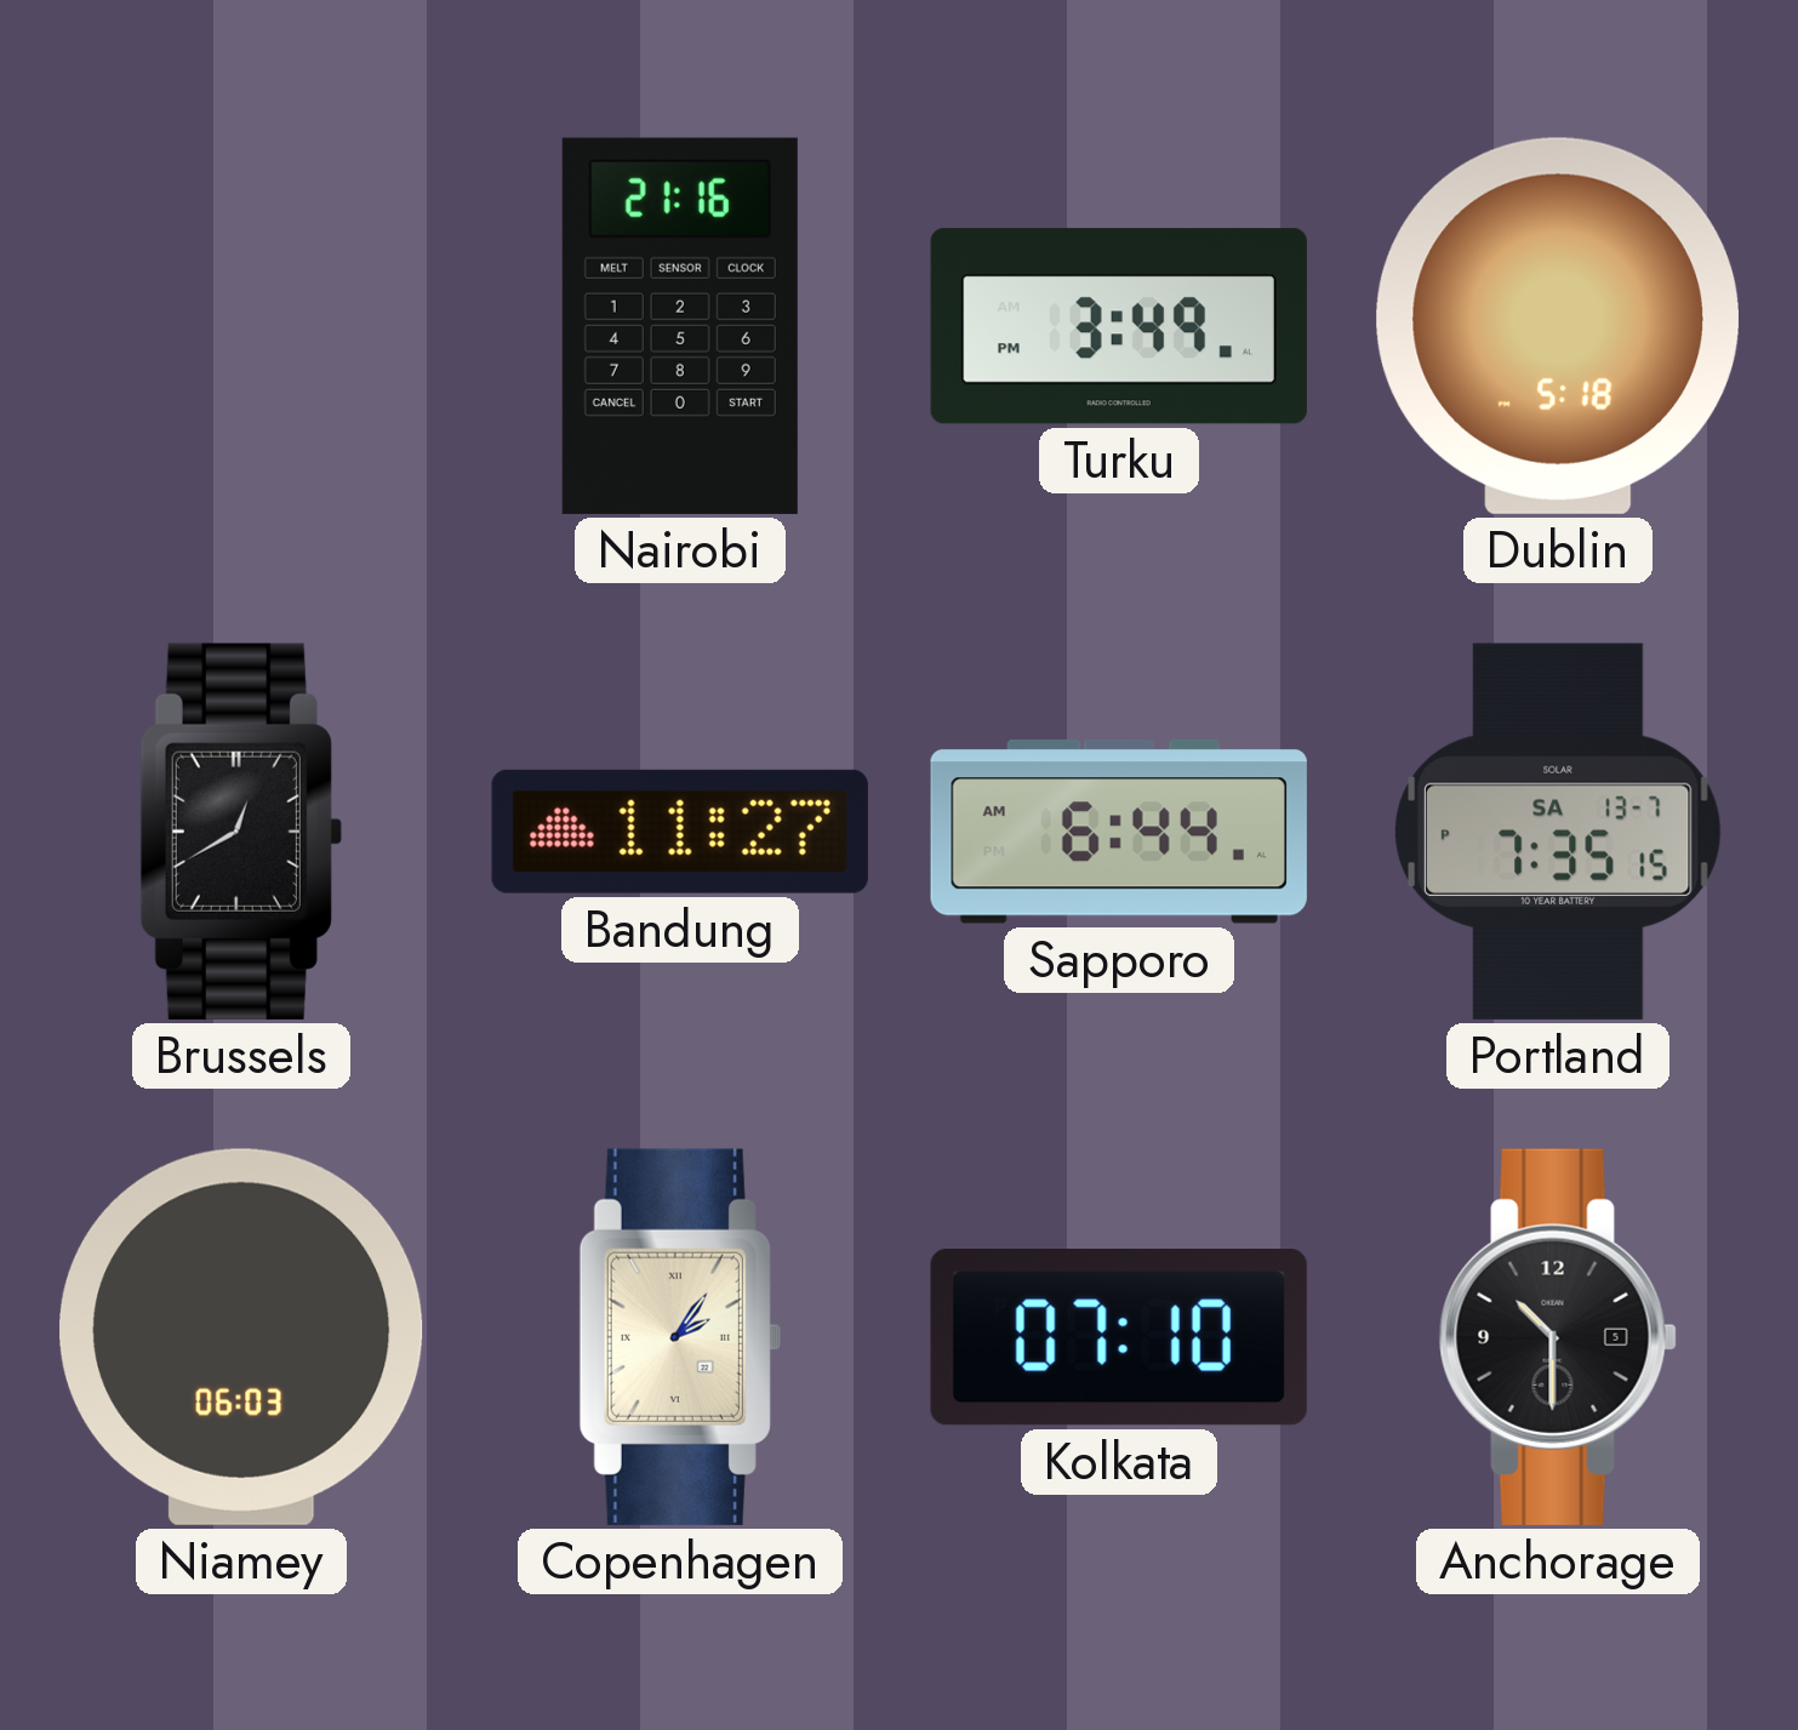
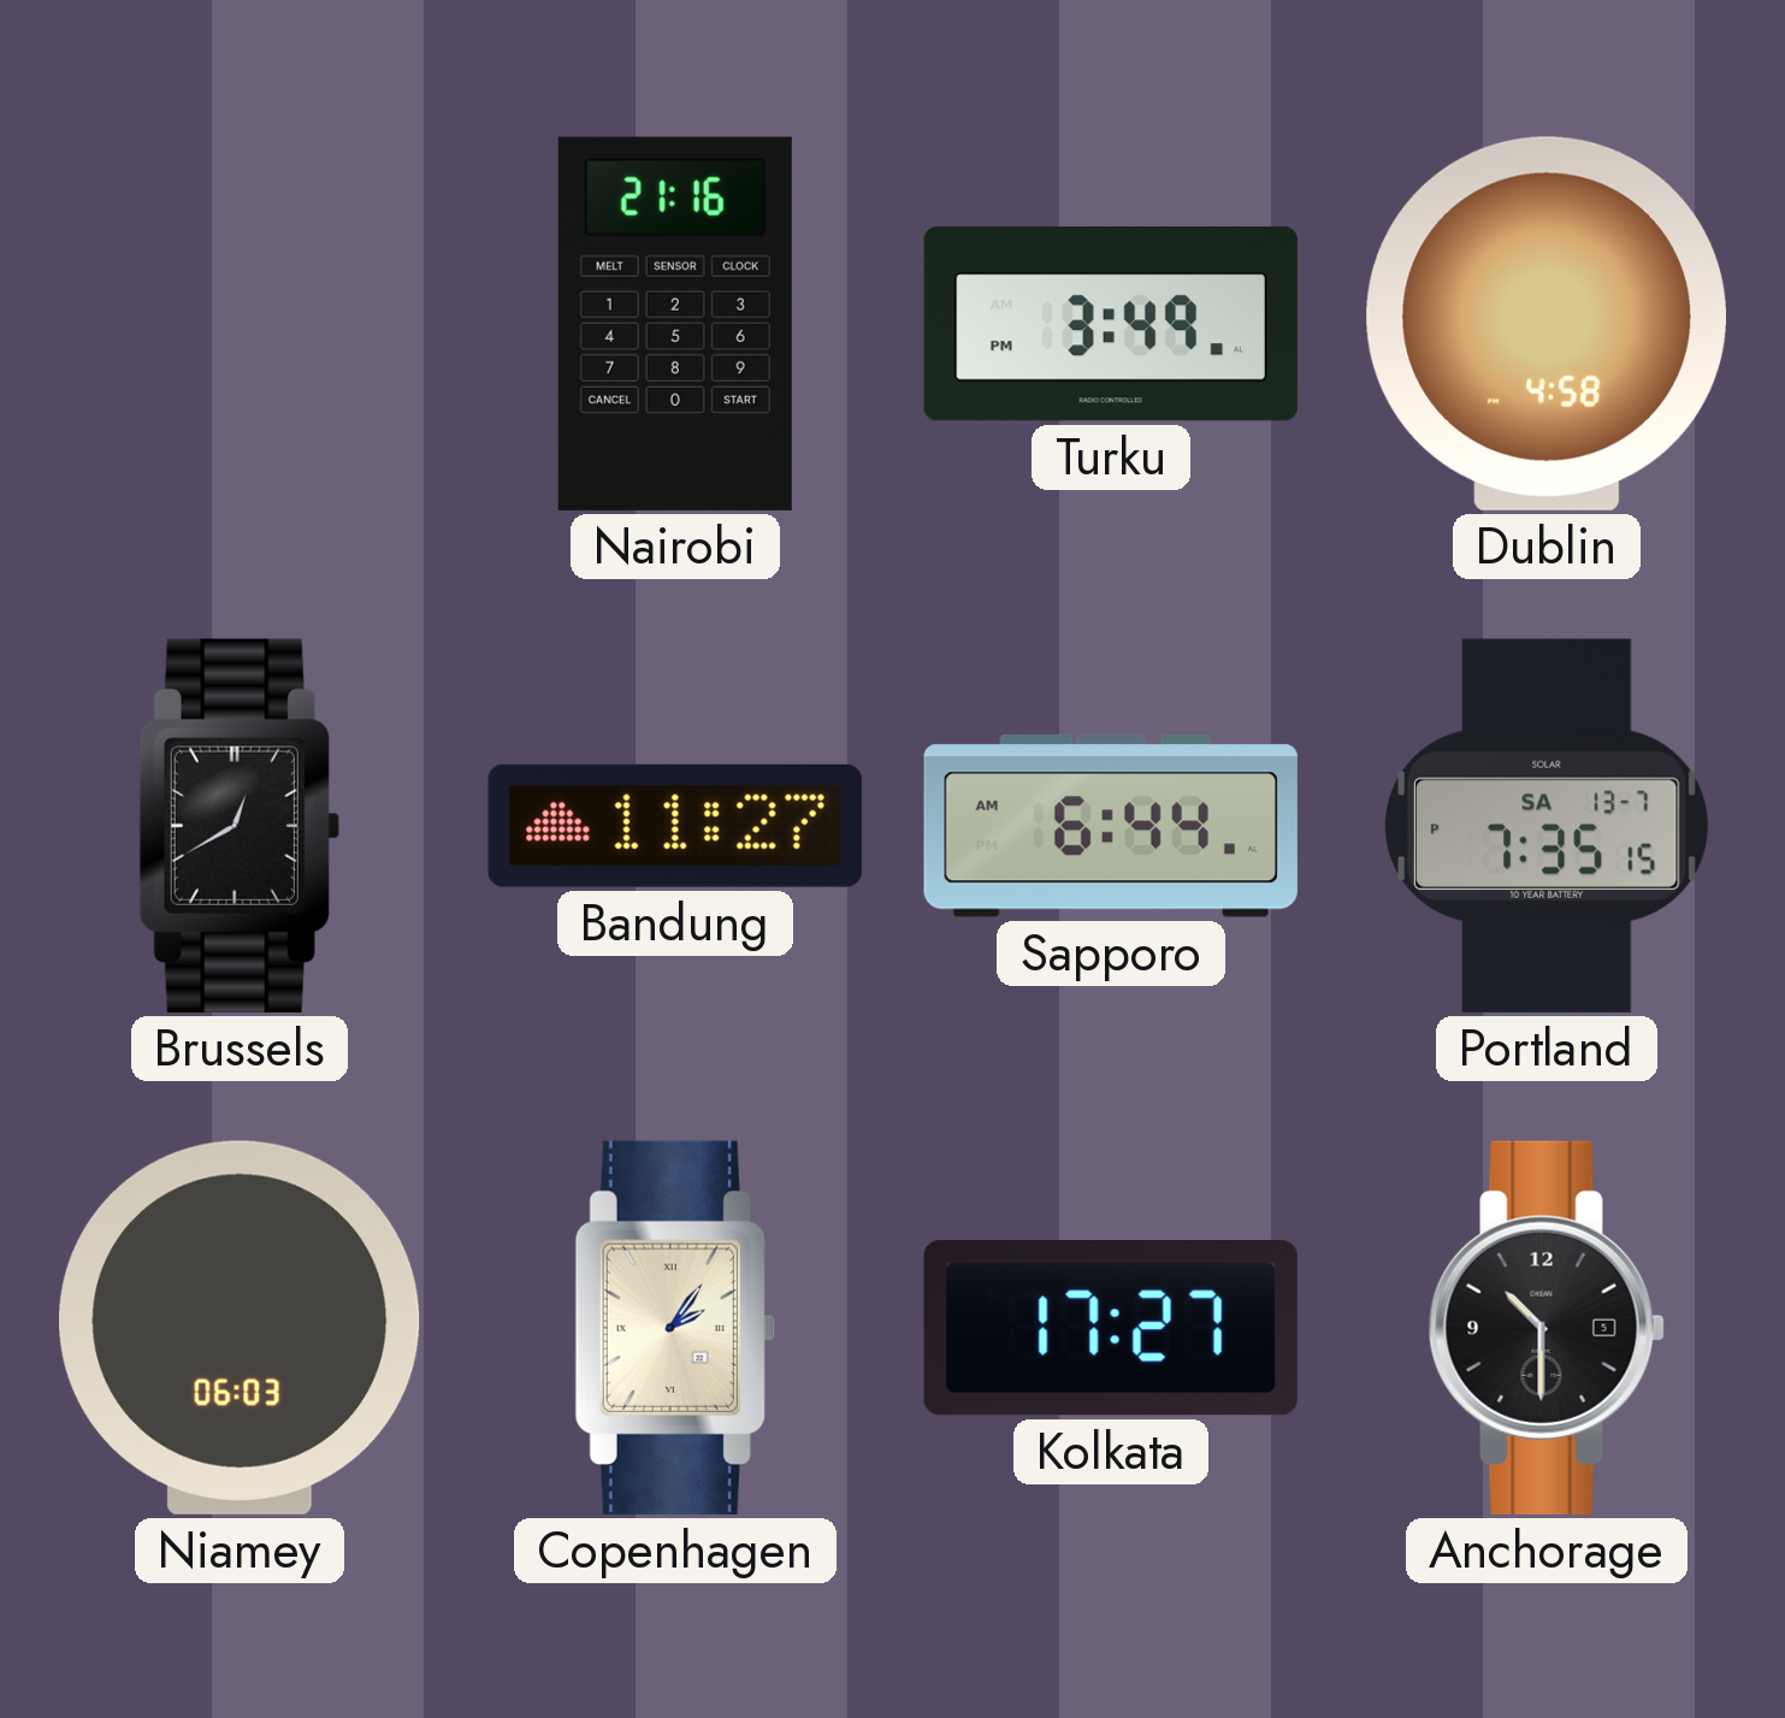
Dublin: 5:18 -> 4:58
Kolkata: 07:10 -> 17:27
